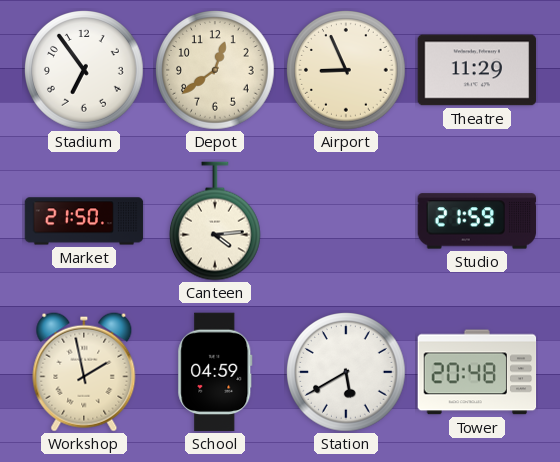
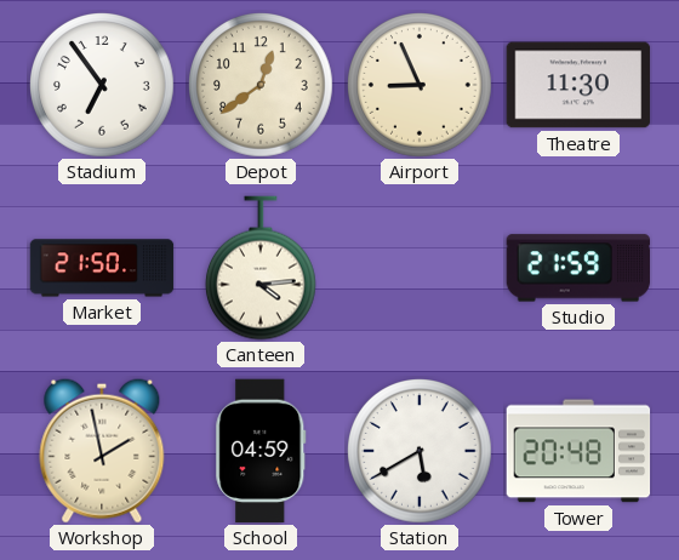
Theatre: 11:29 -> 11:30
